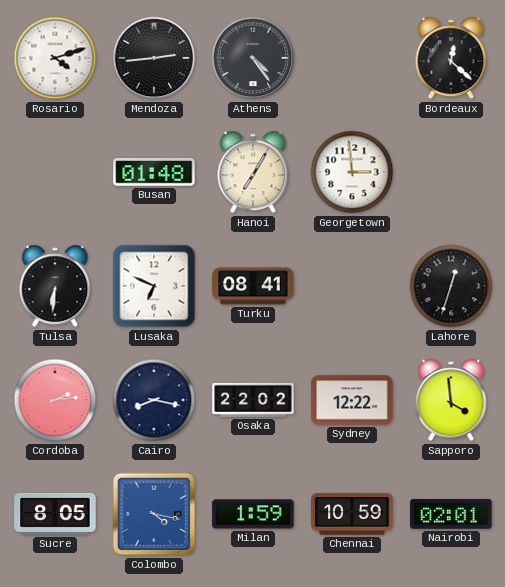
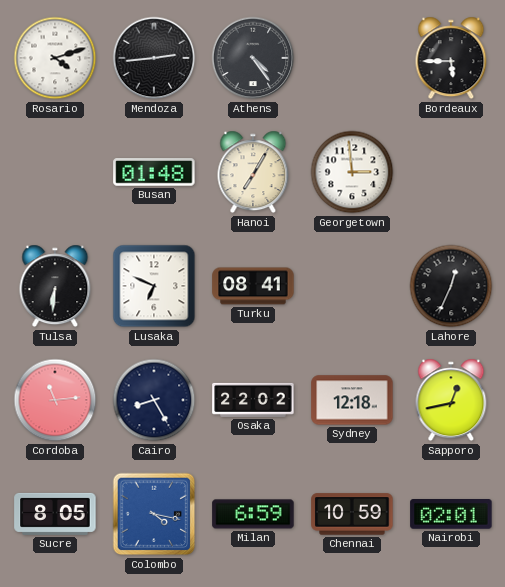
Bordeaux: 12:22 -> 5:45
Lahore: 12:33 -> 12:34
Cordoba: 2:14 -> 11:14
Cairo: 8:17 -> 8:25
Sydney: 12:22 -> 12:18
Sapporo: 3:59 -> 12:43
Milan: 1:59 -> 6:59
